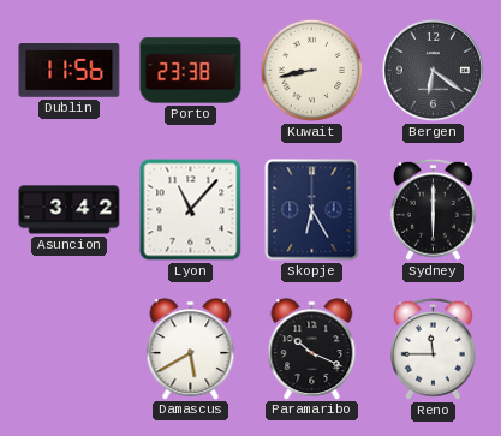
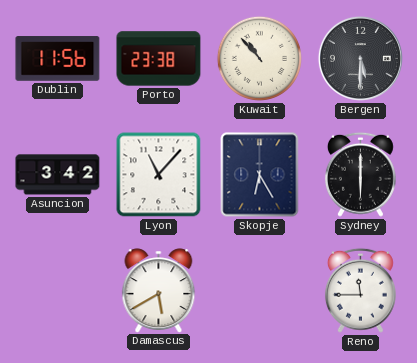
Kuwait: 8:43 -> 10:53
Bergen: 6:21 -> 5:30
Paramaribo: 10:19 -> none
